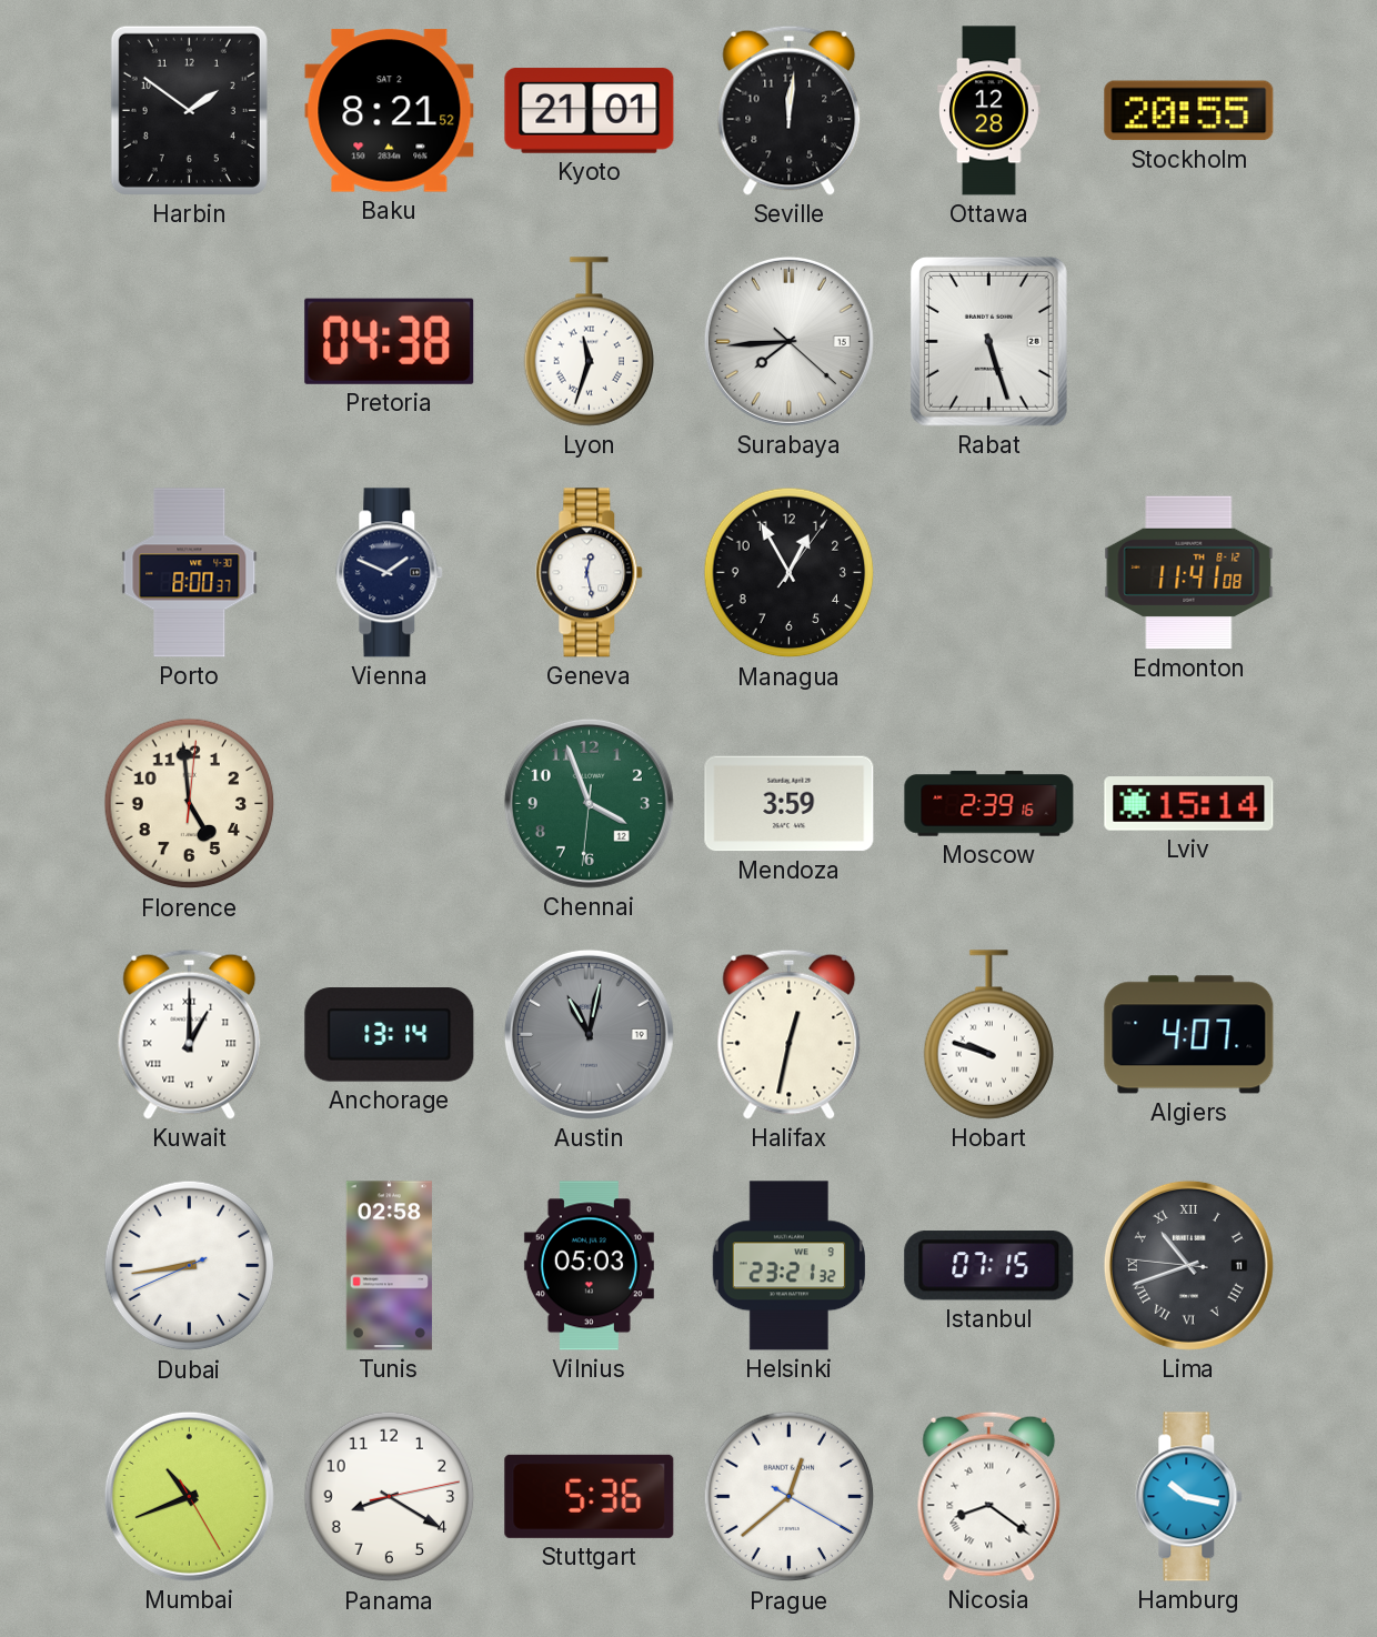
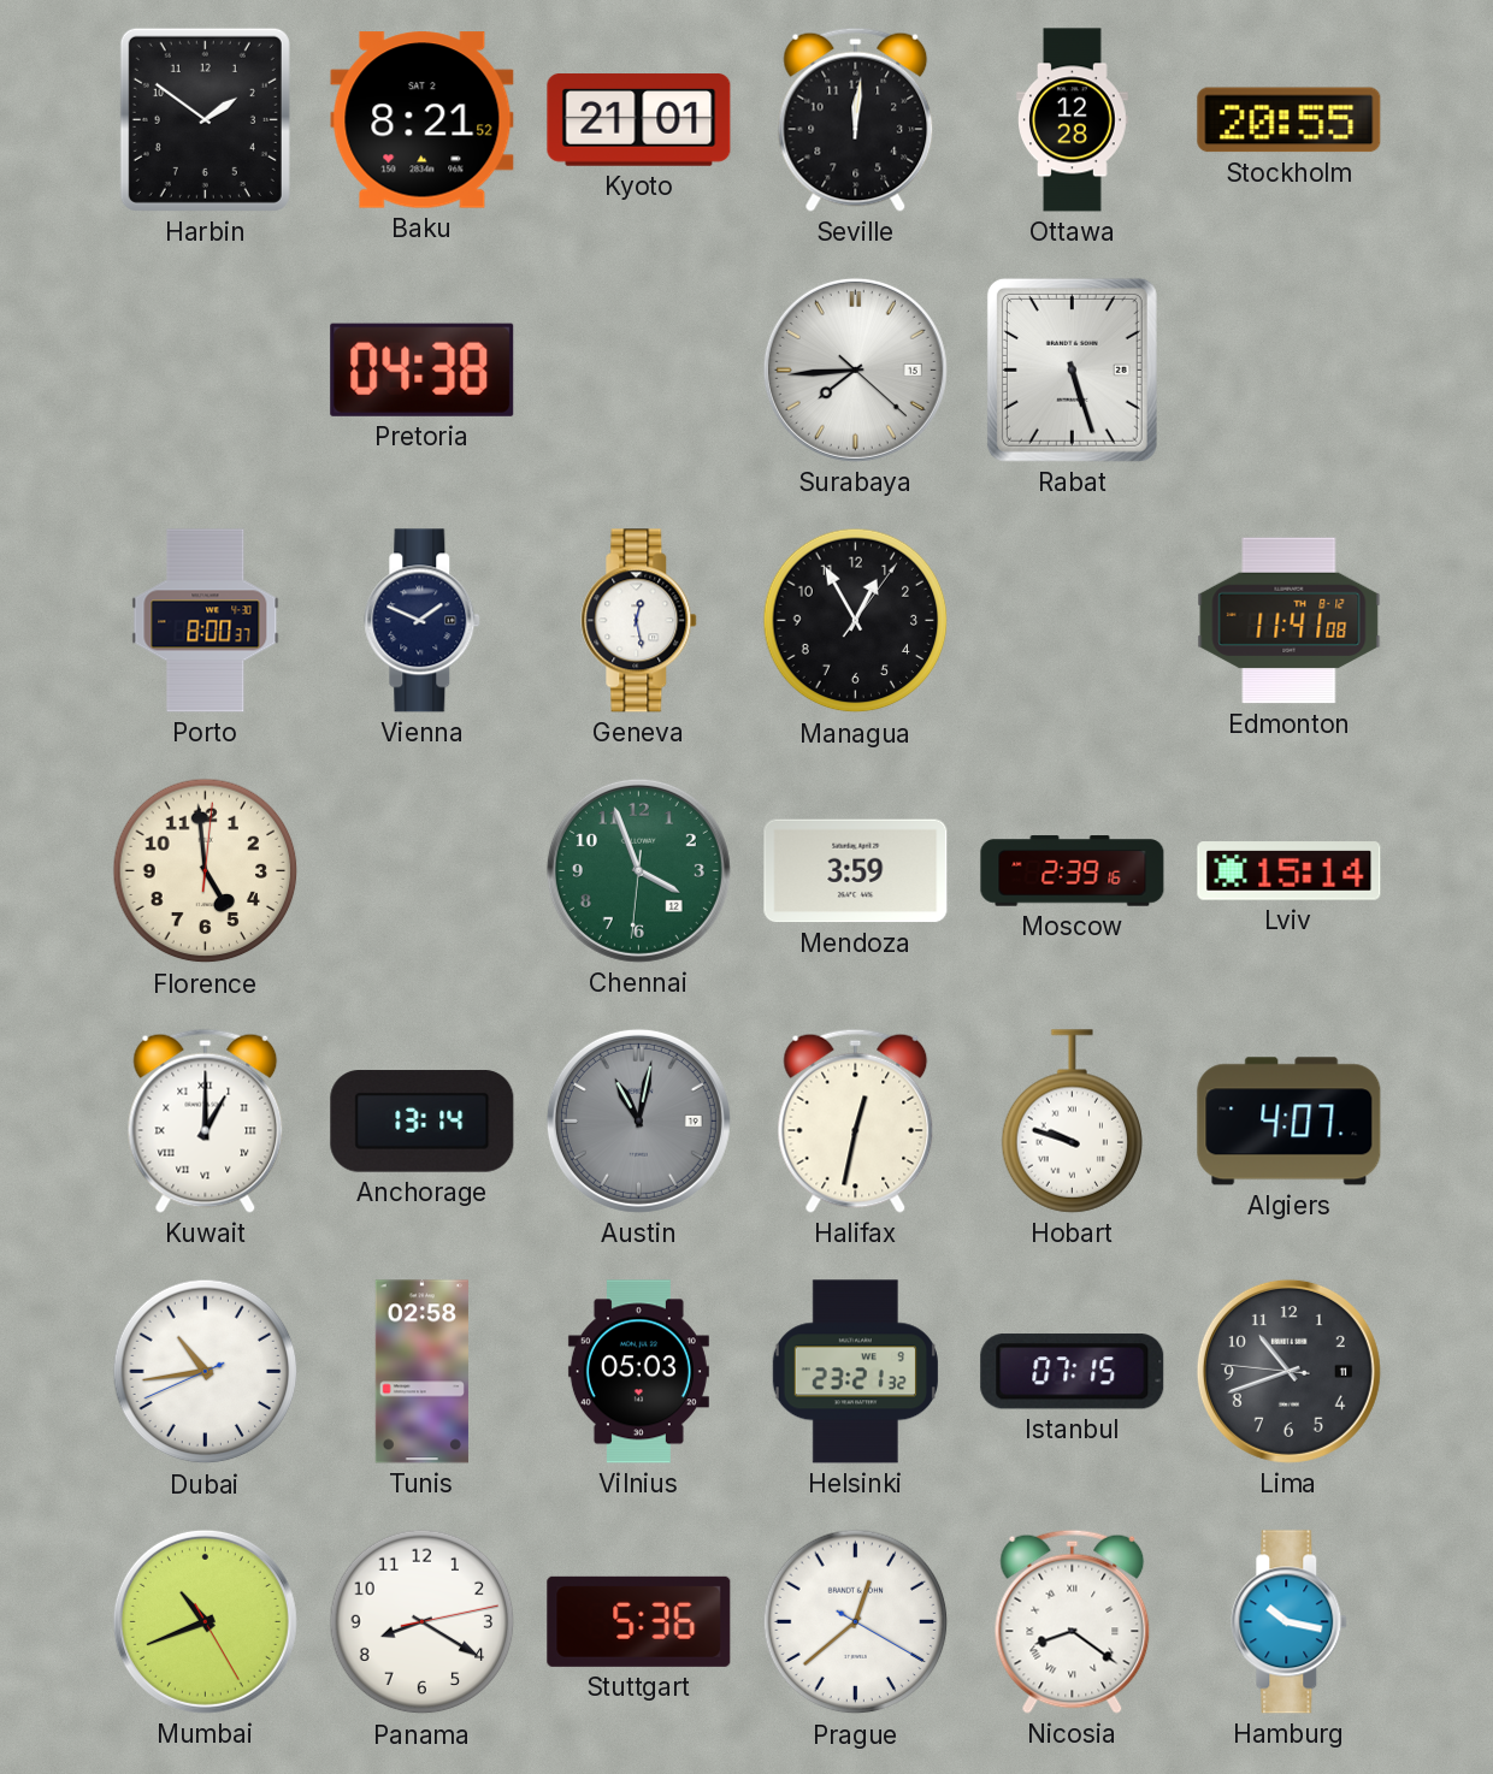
Lyon: 11:33 -> none
Dubai: 8:43 -> 10:43
Lima numerals: Roman -> Arabic
